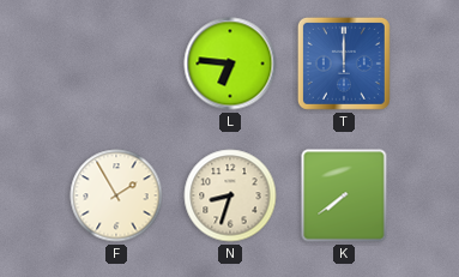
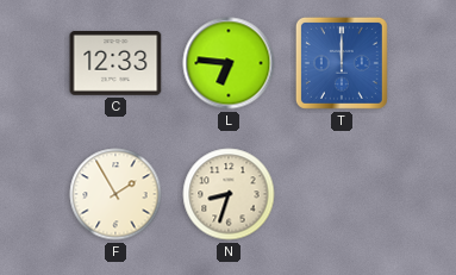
C: none -> 12:33
K: 7:39 -> none
